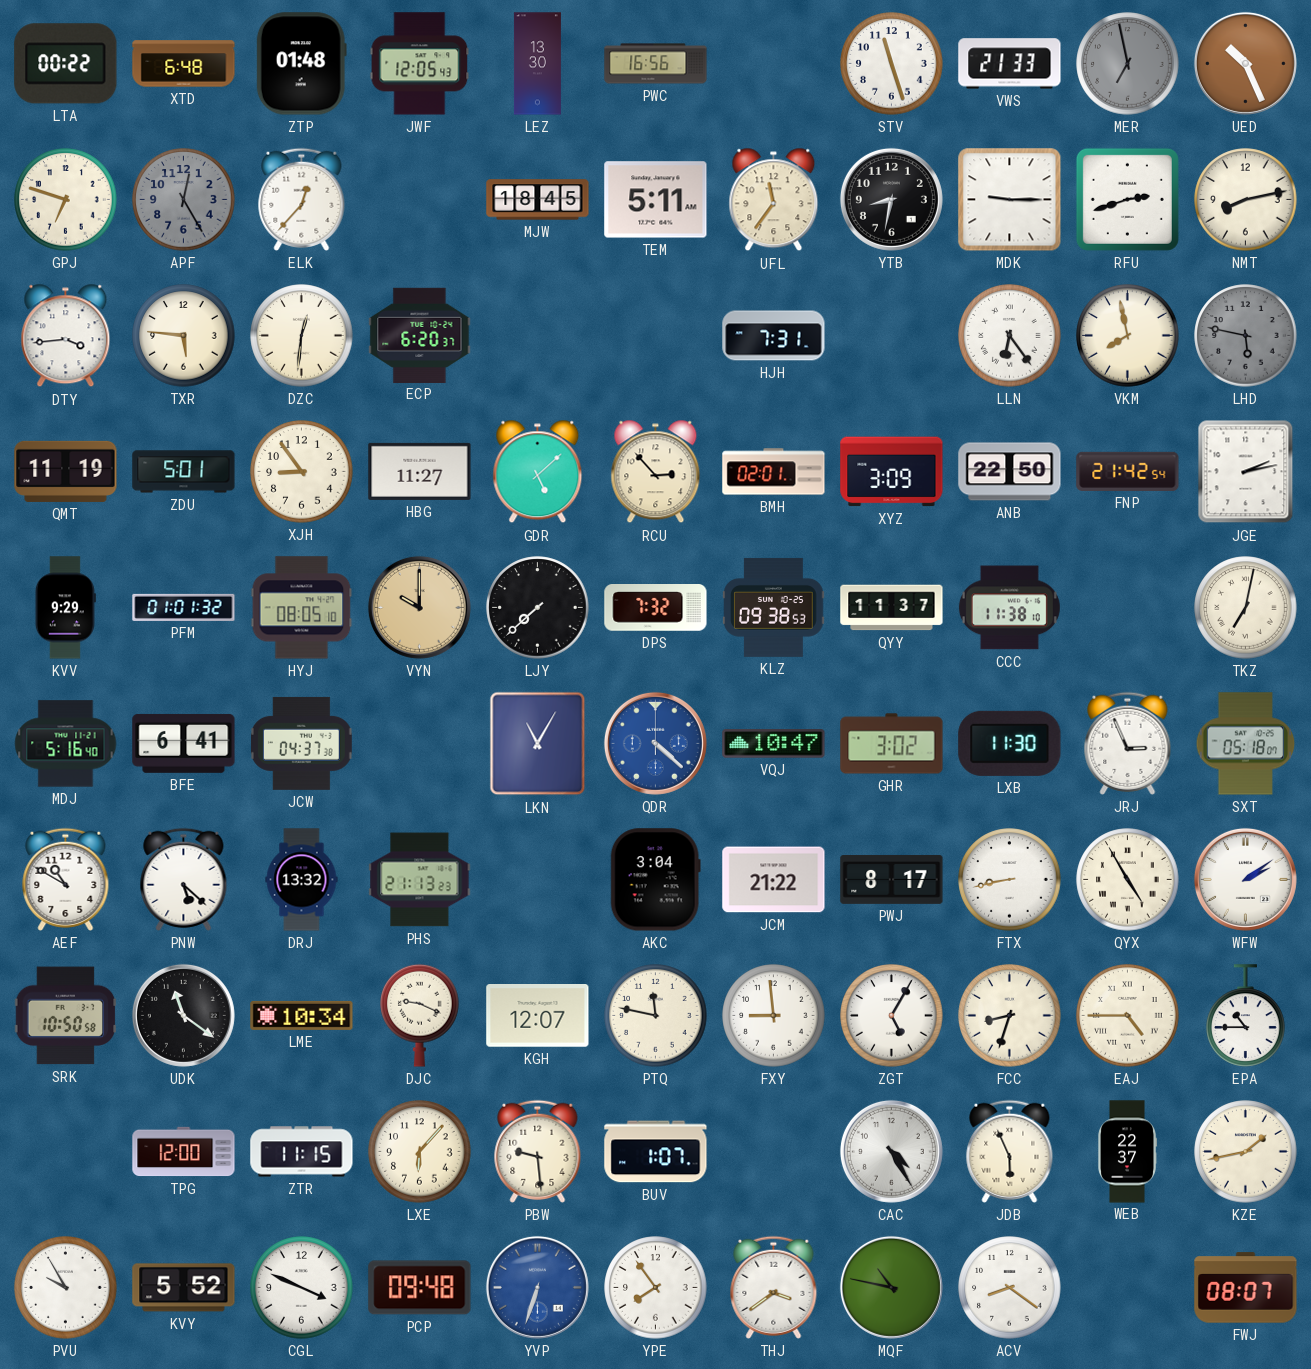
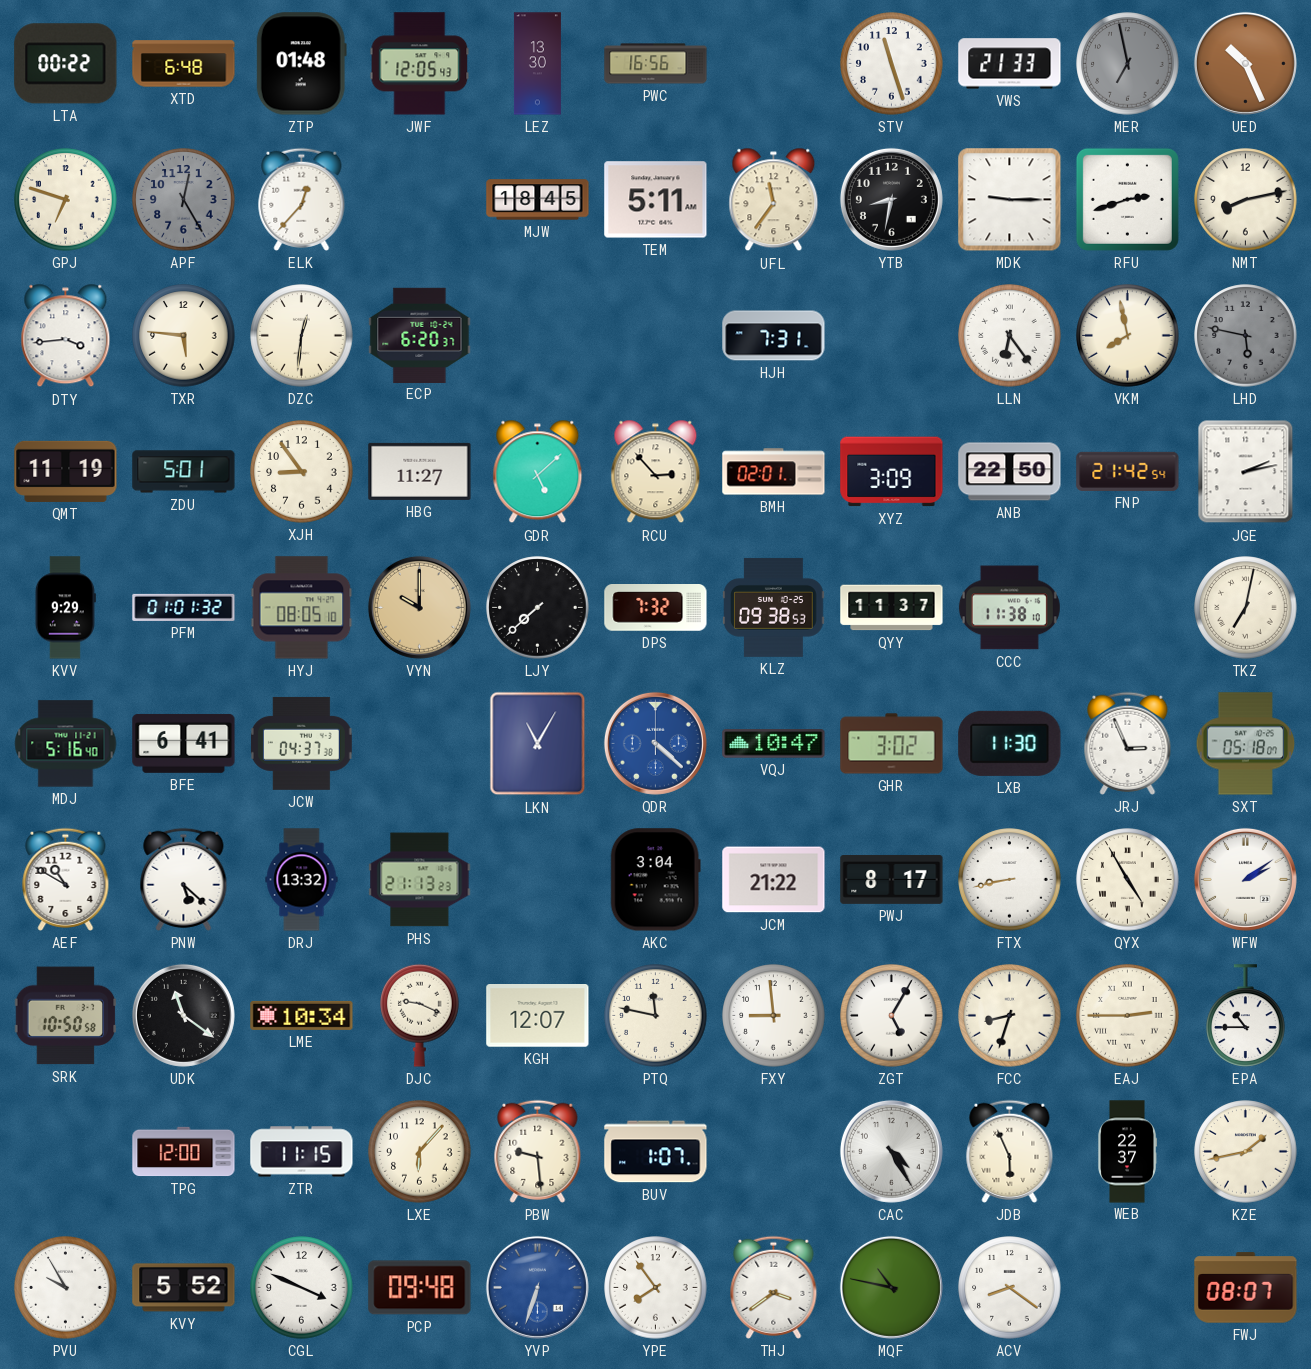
EAJ: 4:45 -> 2:45
